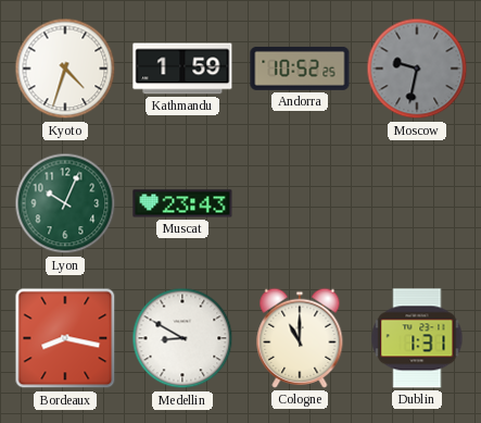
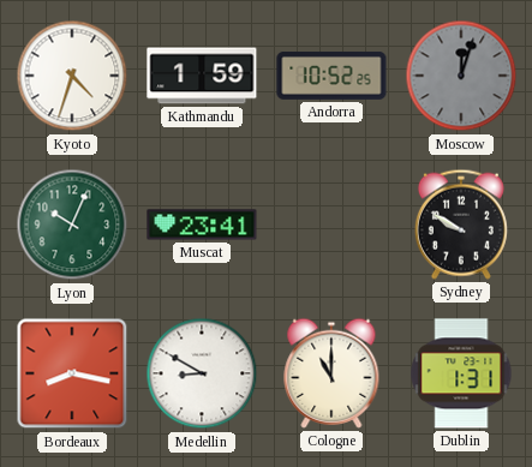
Moscow: 9:32 -> 12:03
Muscat: 23:43 -> 23:41
Sydney: none -> 9:50
